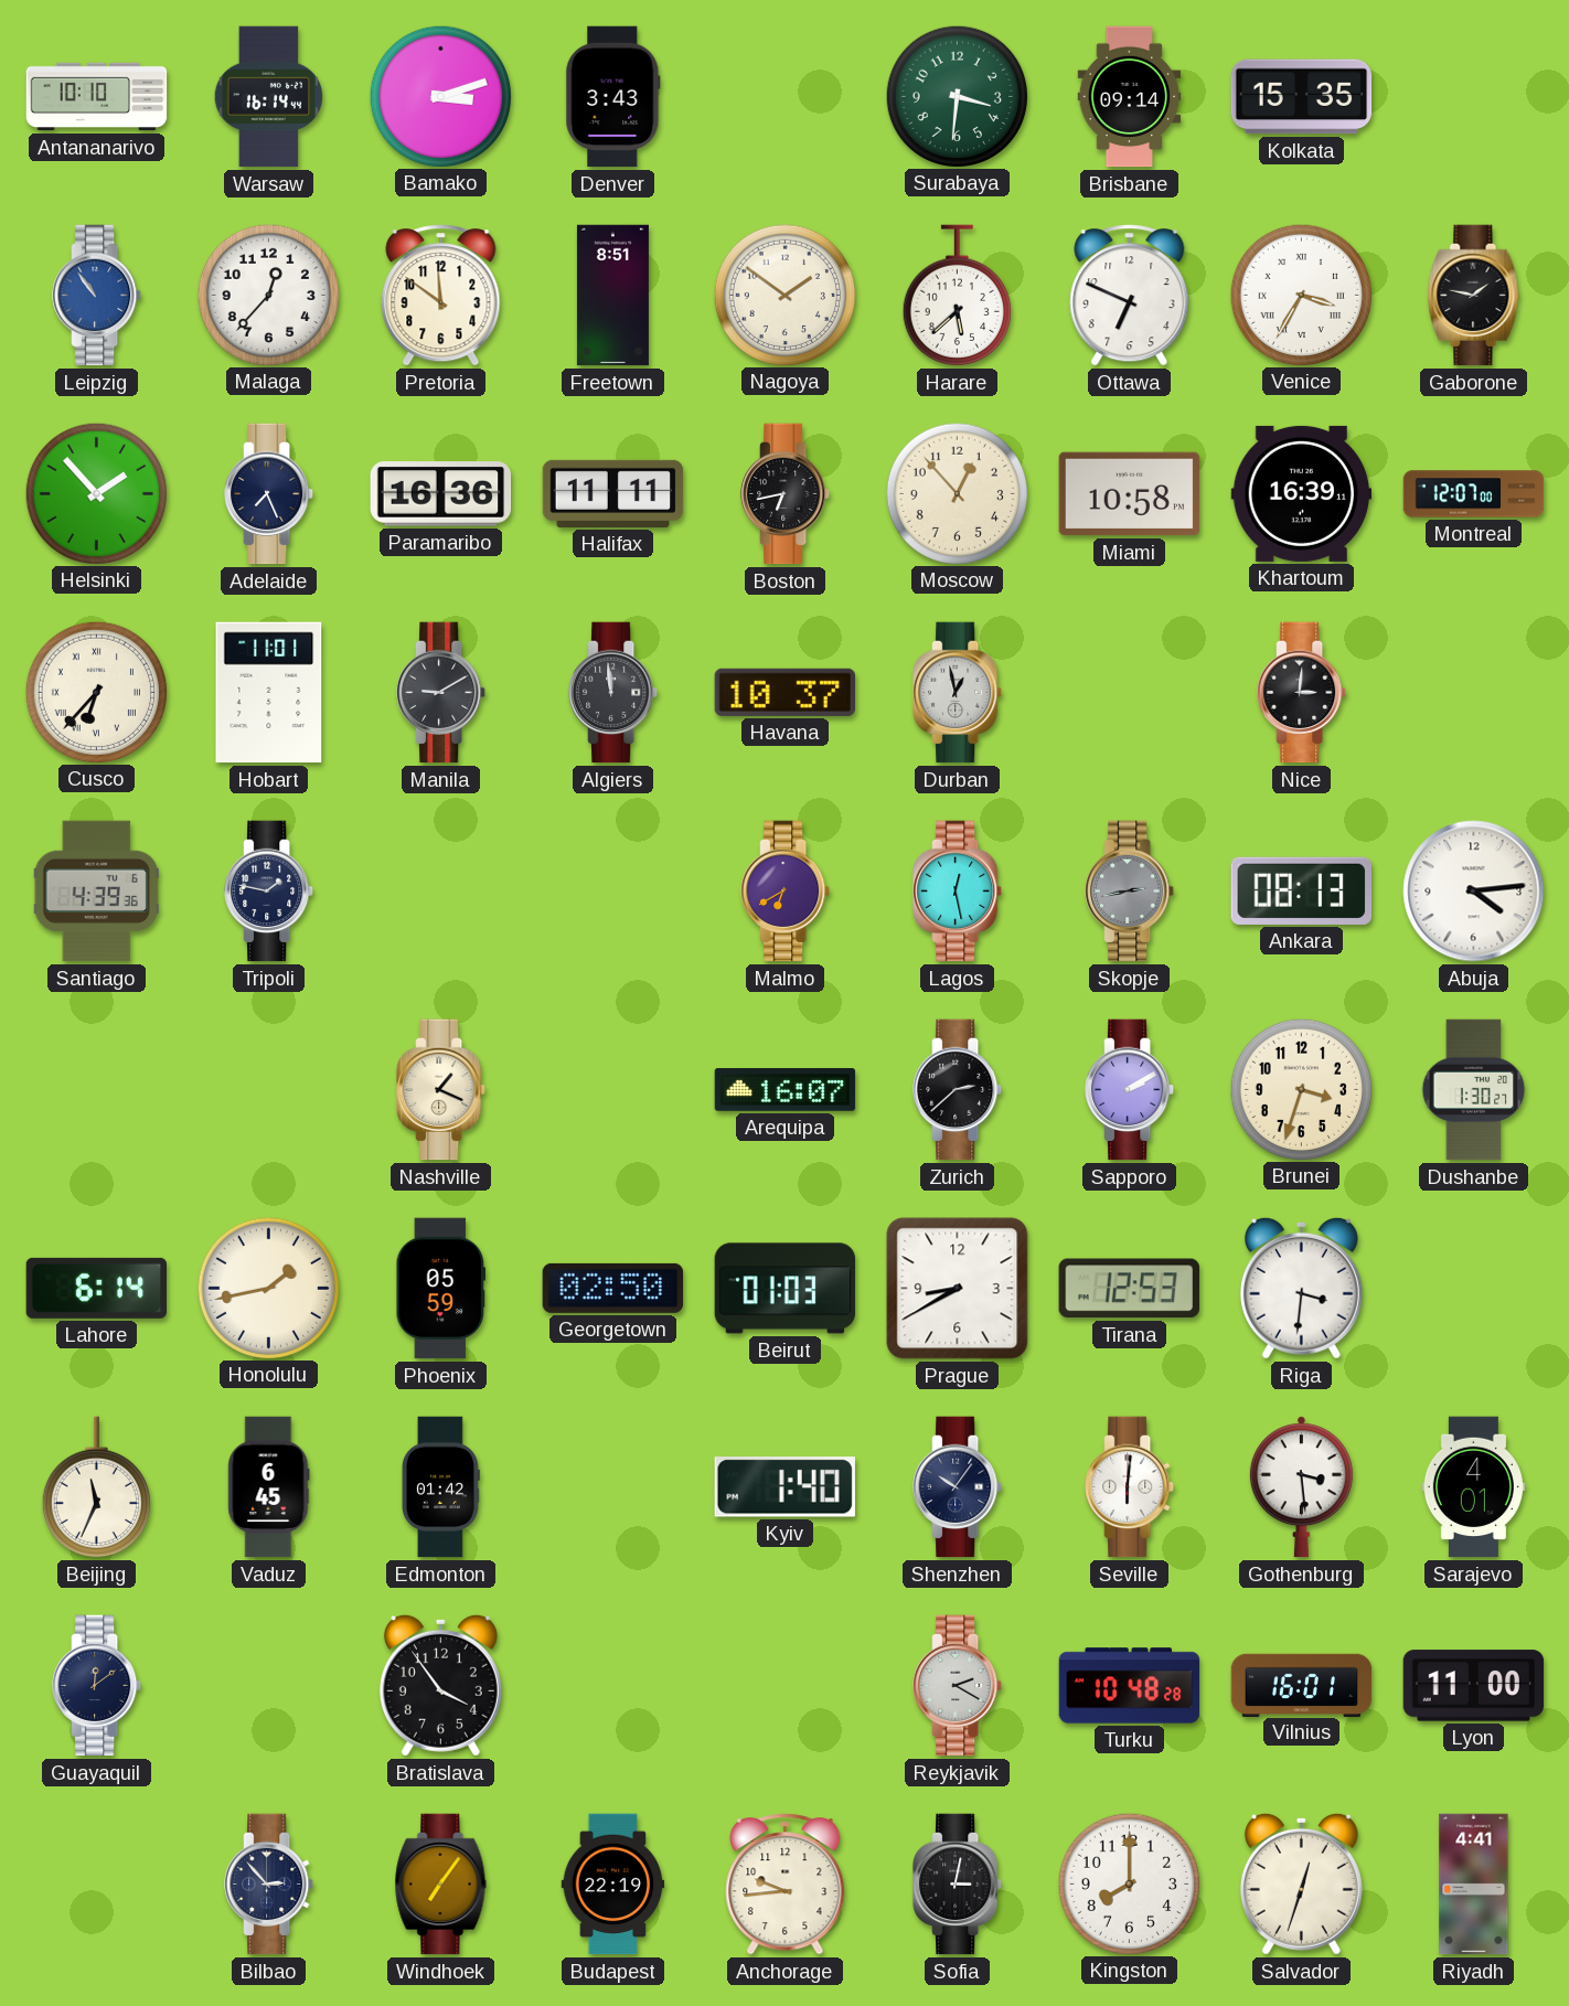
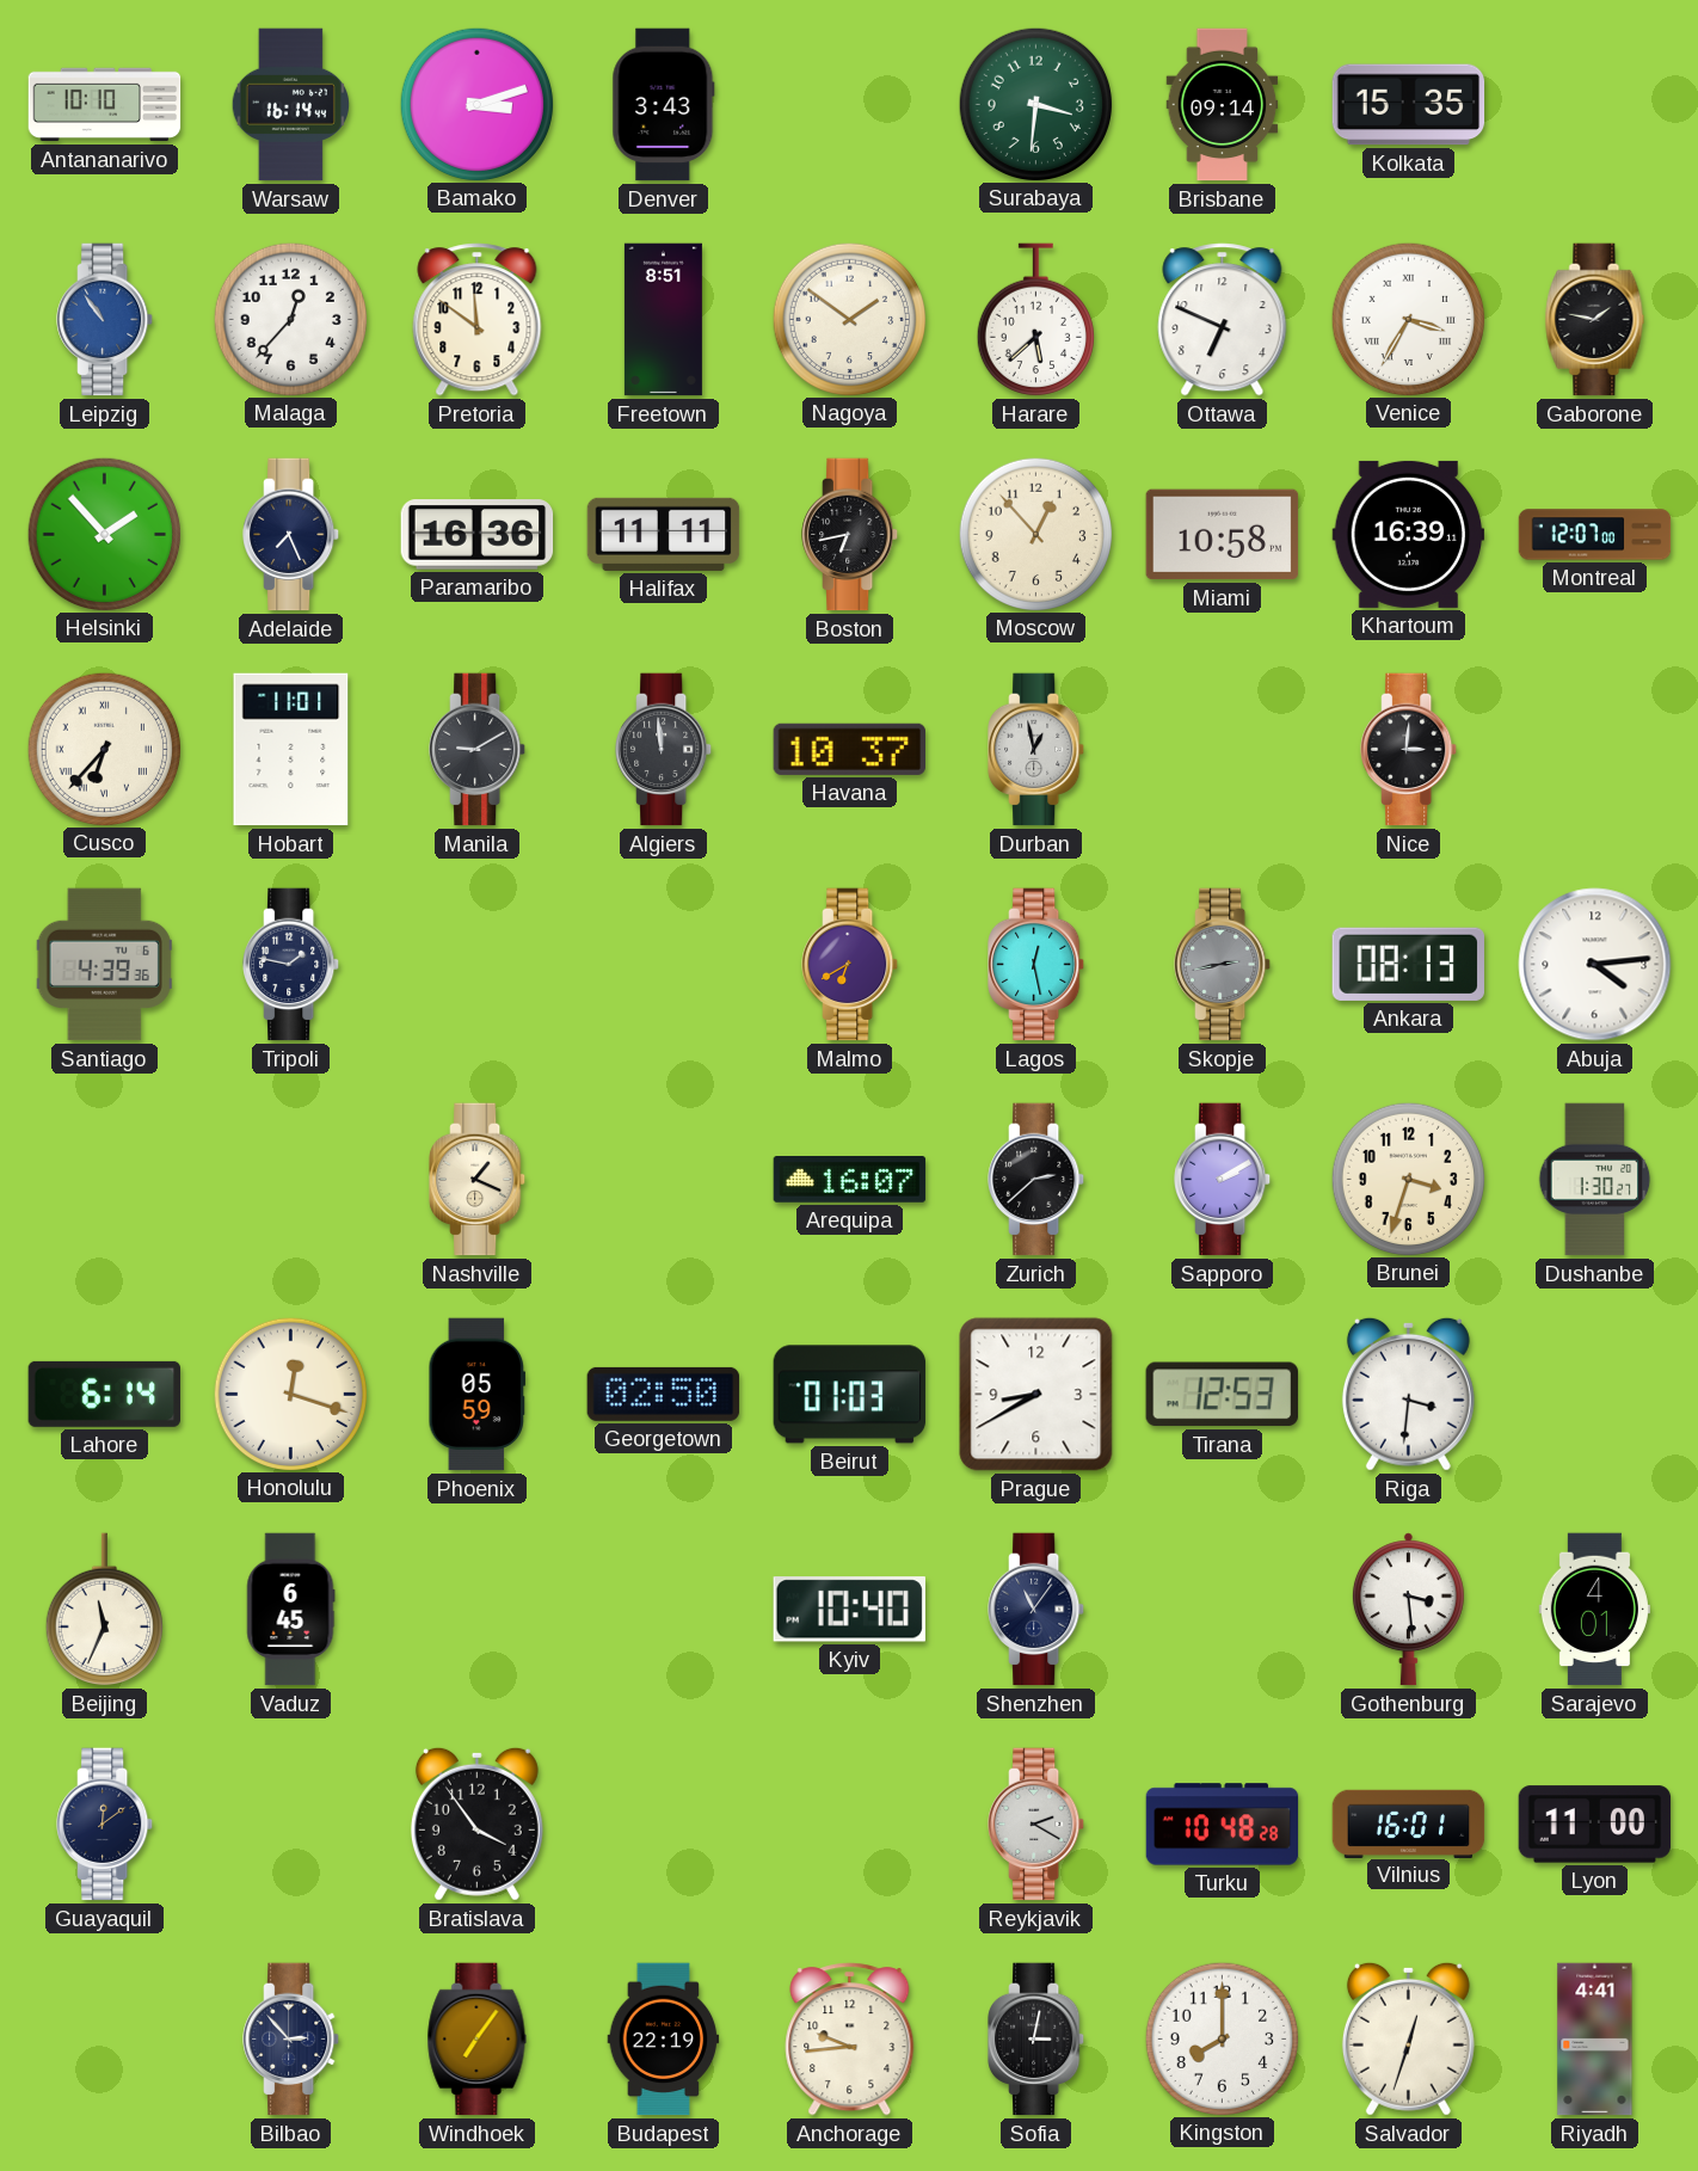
Honolulu: 1:43 -> 12:18
Edmonton: 01:42 -> none
Kyiv: 1:40 -> 10:40
Shenzhen: 10:06 -> 11:06
Seville: 6:01 -> none
